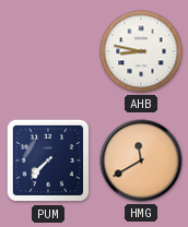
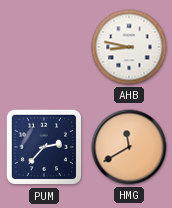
PUM: 7:37 -> 2:37
